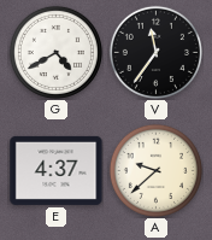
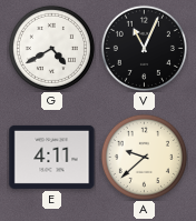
V: 11:36 -> 11:04
E: 4:37 -> 4:11
